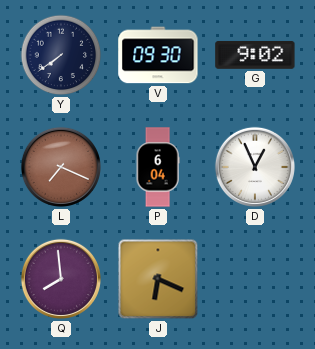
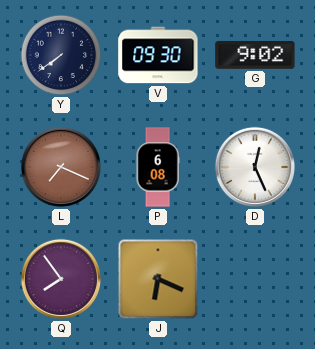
P: 6:04 -> 6:08
D: 12:56 -> 12:26
Q: 7:59 -> 7:54
